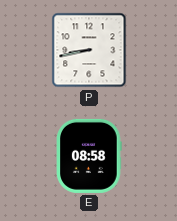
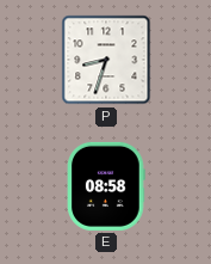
P: 8:43 -> 8:33
